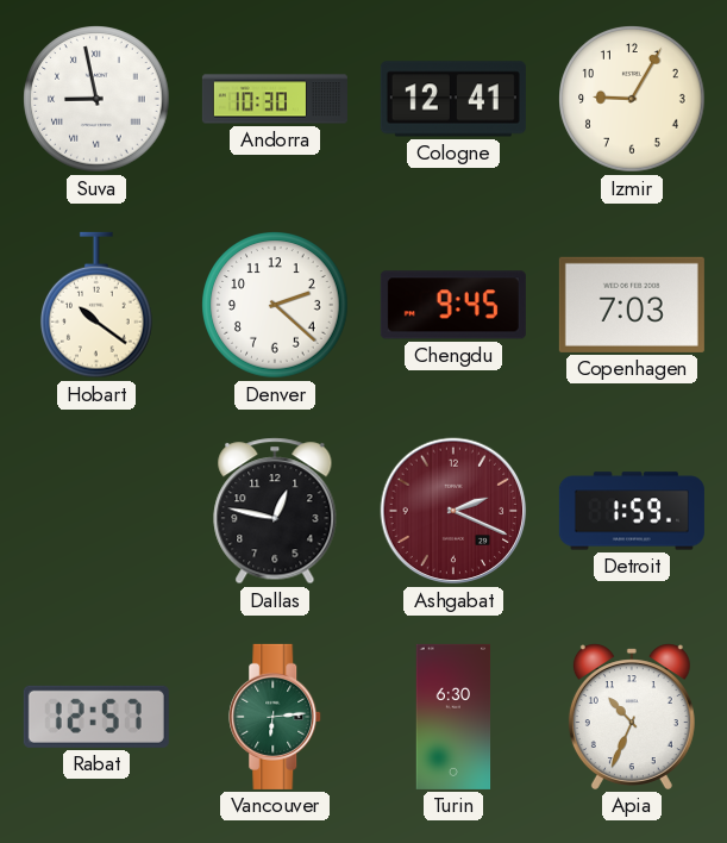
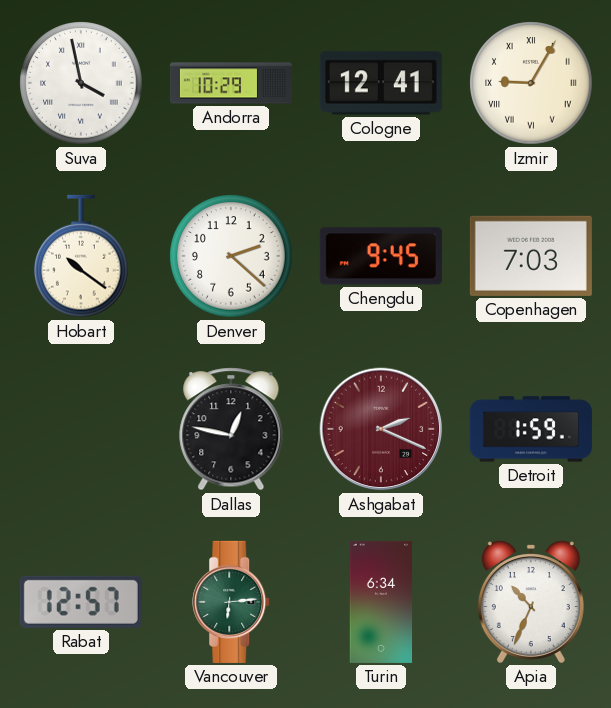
Suva: 8:58 -> 3:58
Andorra: 10:30 -> 10:29
Izmir numerals: Arabic -> Roman
Turin: 6:30 -> 6:34
